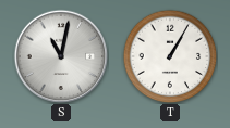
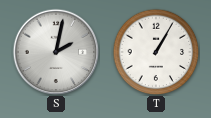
S: 11:02 -> 2:02
